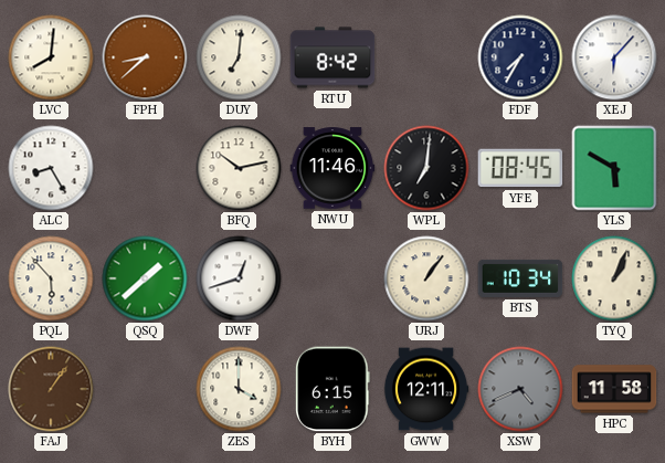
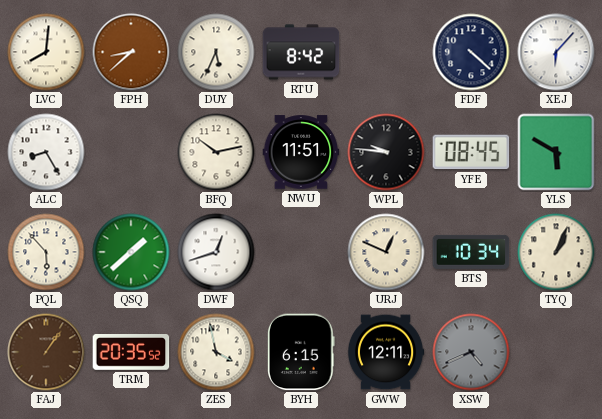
DUY: 7:01 -> 5:34
FDF: 7:35 -> 4:22
NWU: 11:46 -> 11:51
WPL: 7:01 -> 9:46
URJ: 1:06 -> 12:49
TRM: none -> 20:35
ZES: 4:00 -> 3:58
HPC: 11:58 -> none
